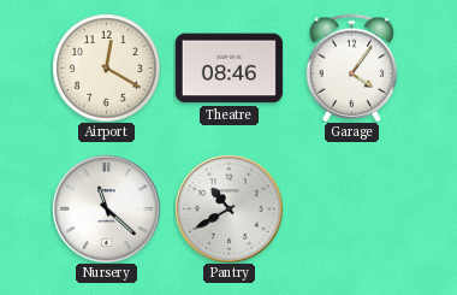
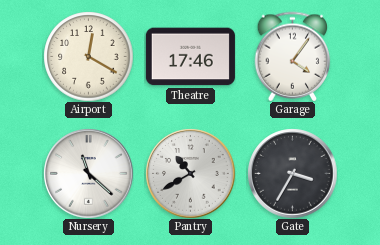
Theatre: 08:46 -> 17:46
Gate: none -> 3:35
